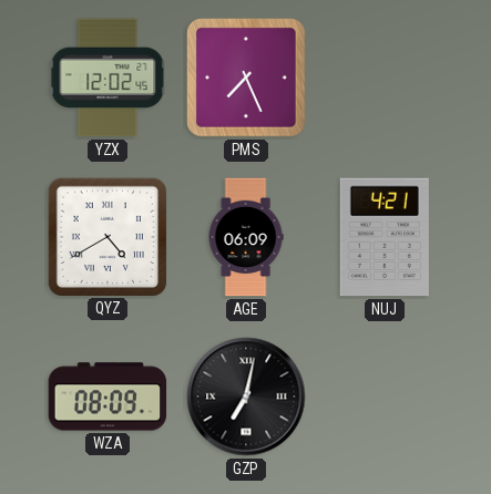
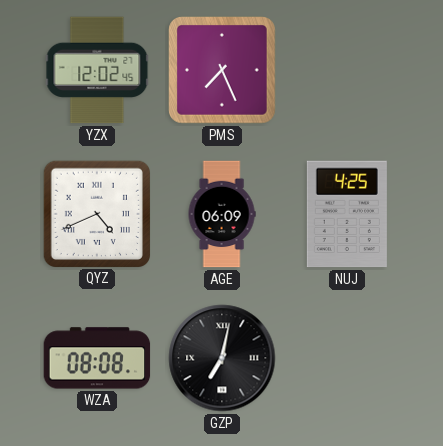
QYZ: 4:40 -> 4:41
NUJ: 4:21 -> 4:25
WZA: 08:09 -> 08:08
